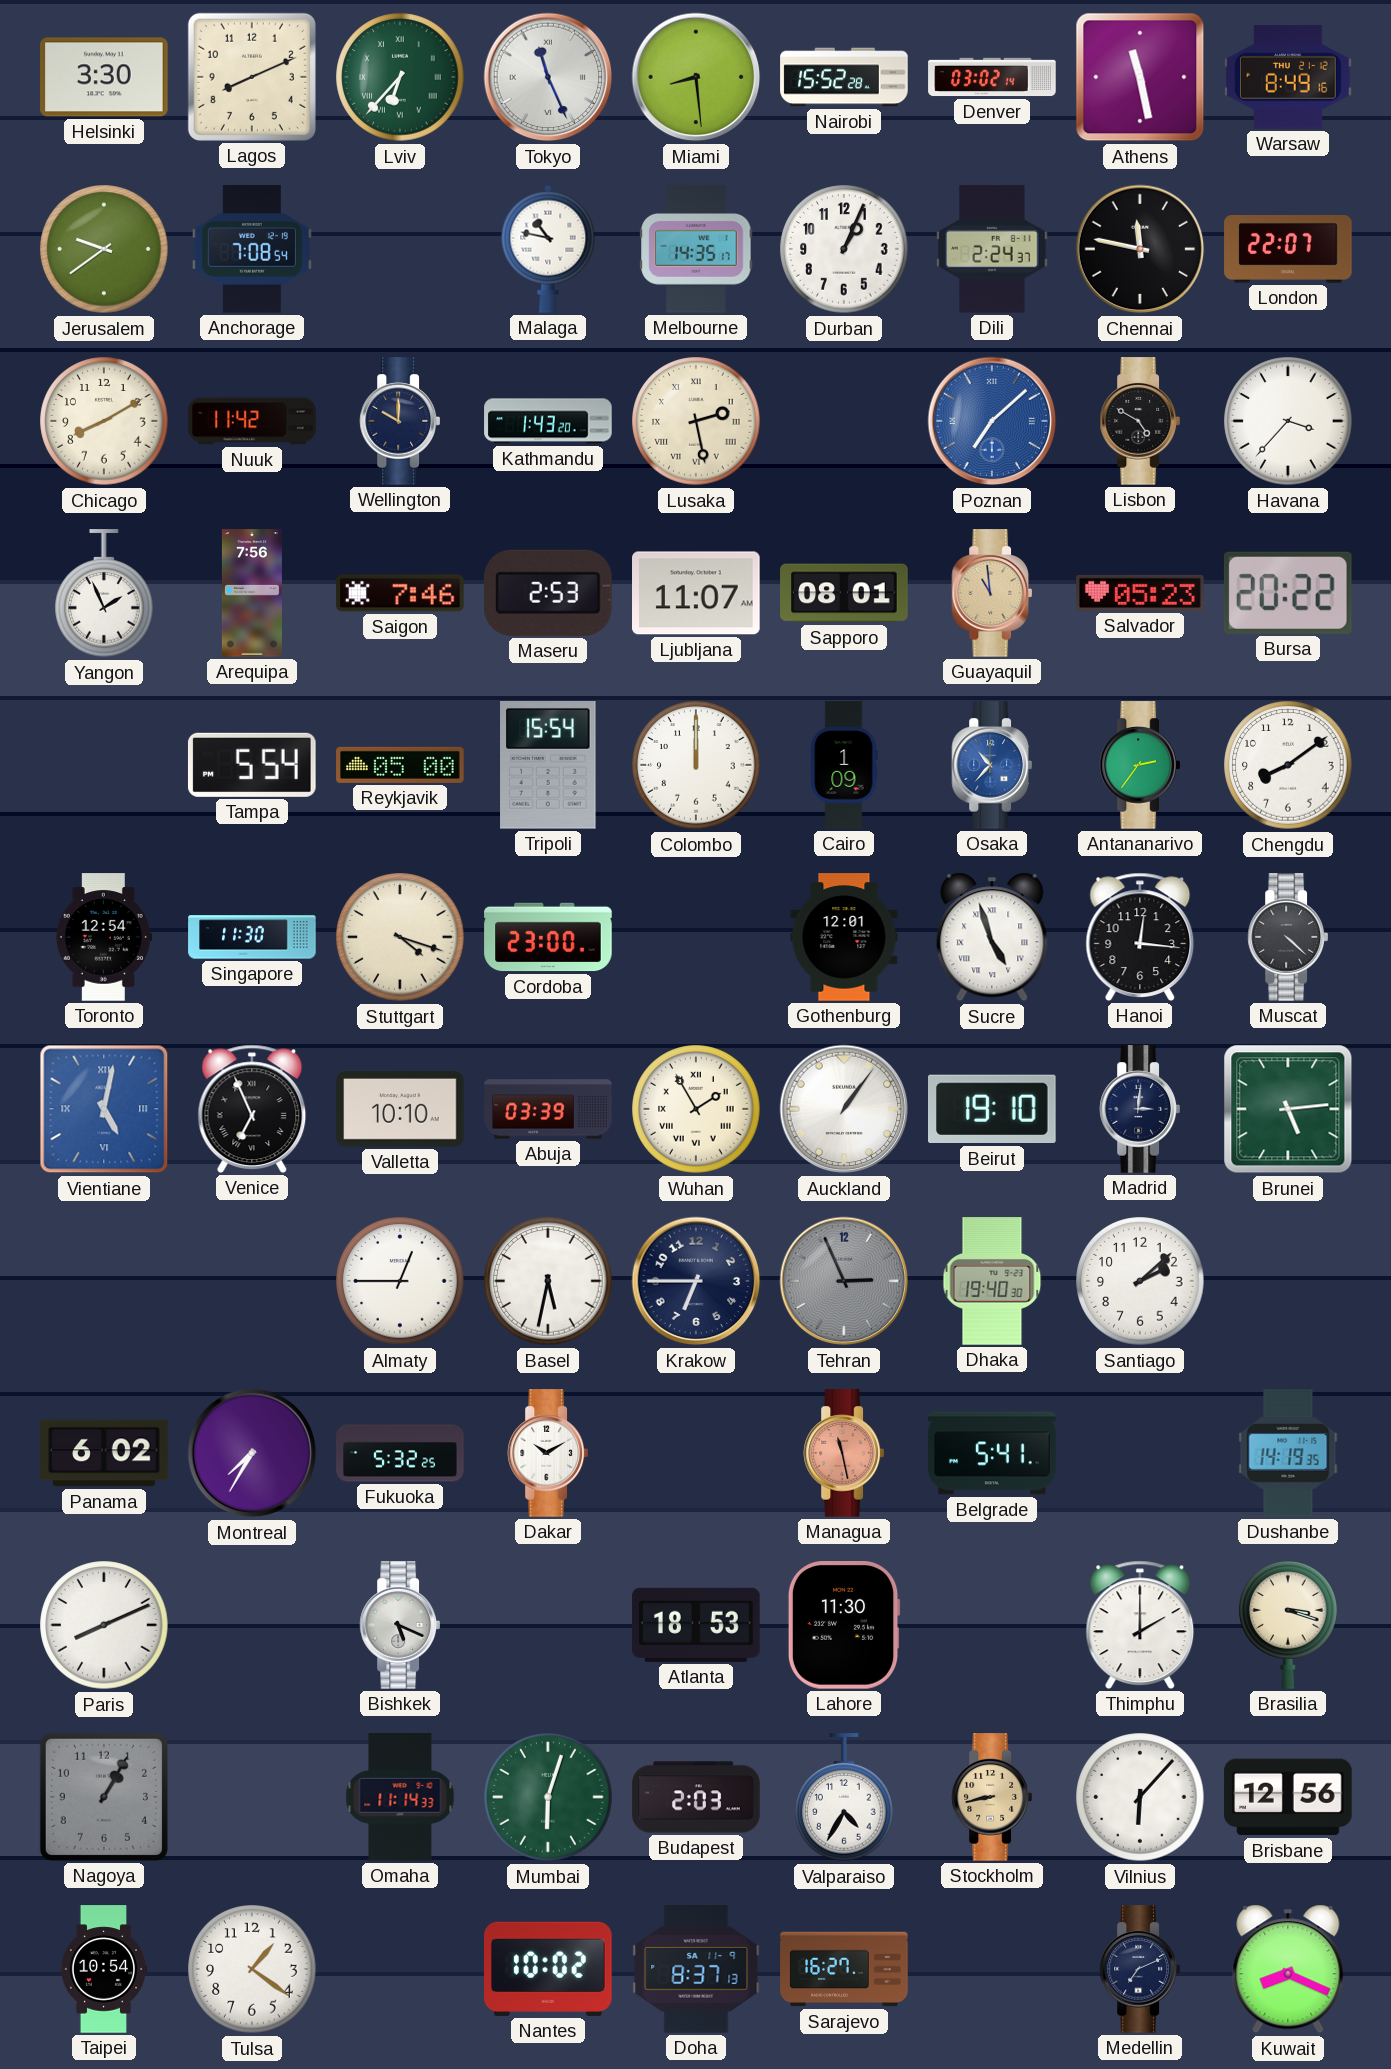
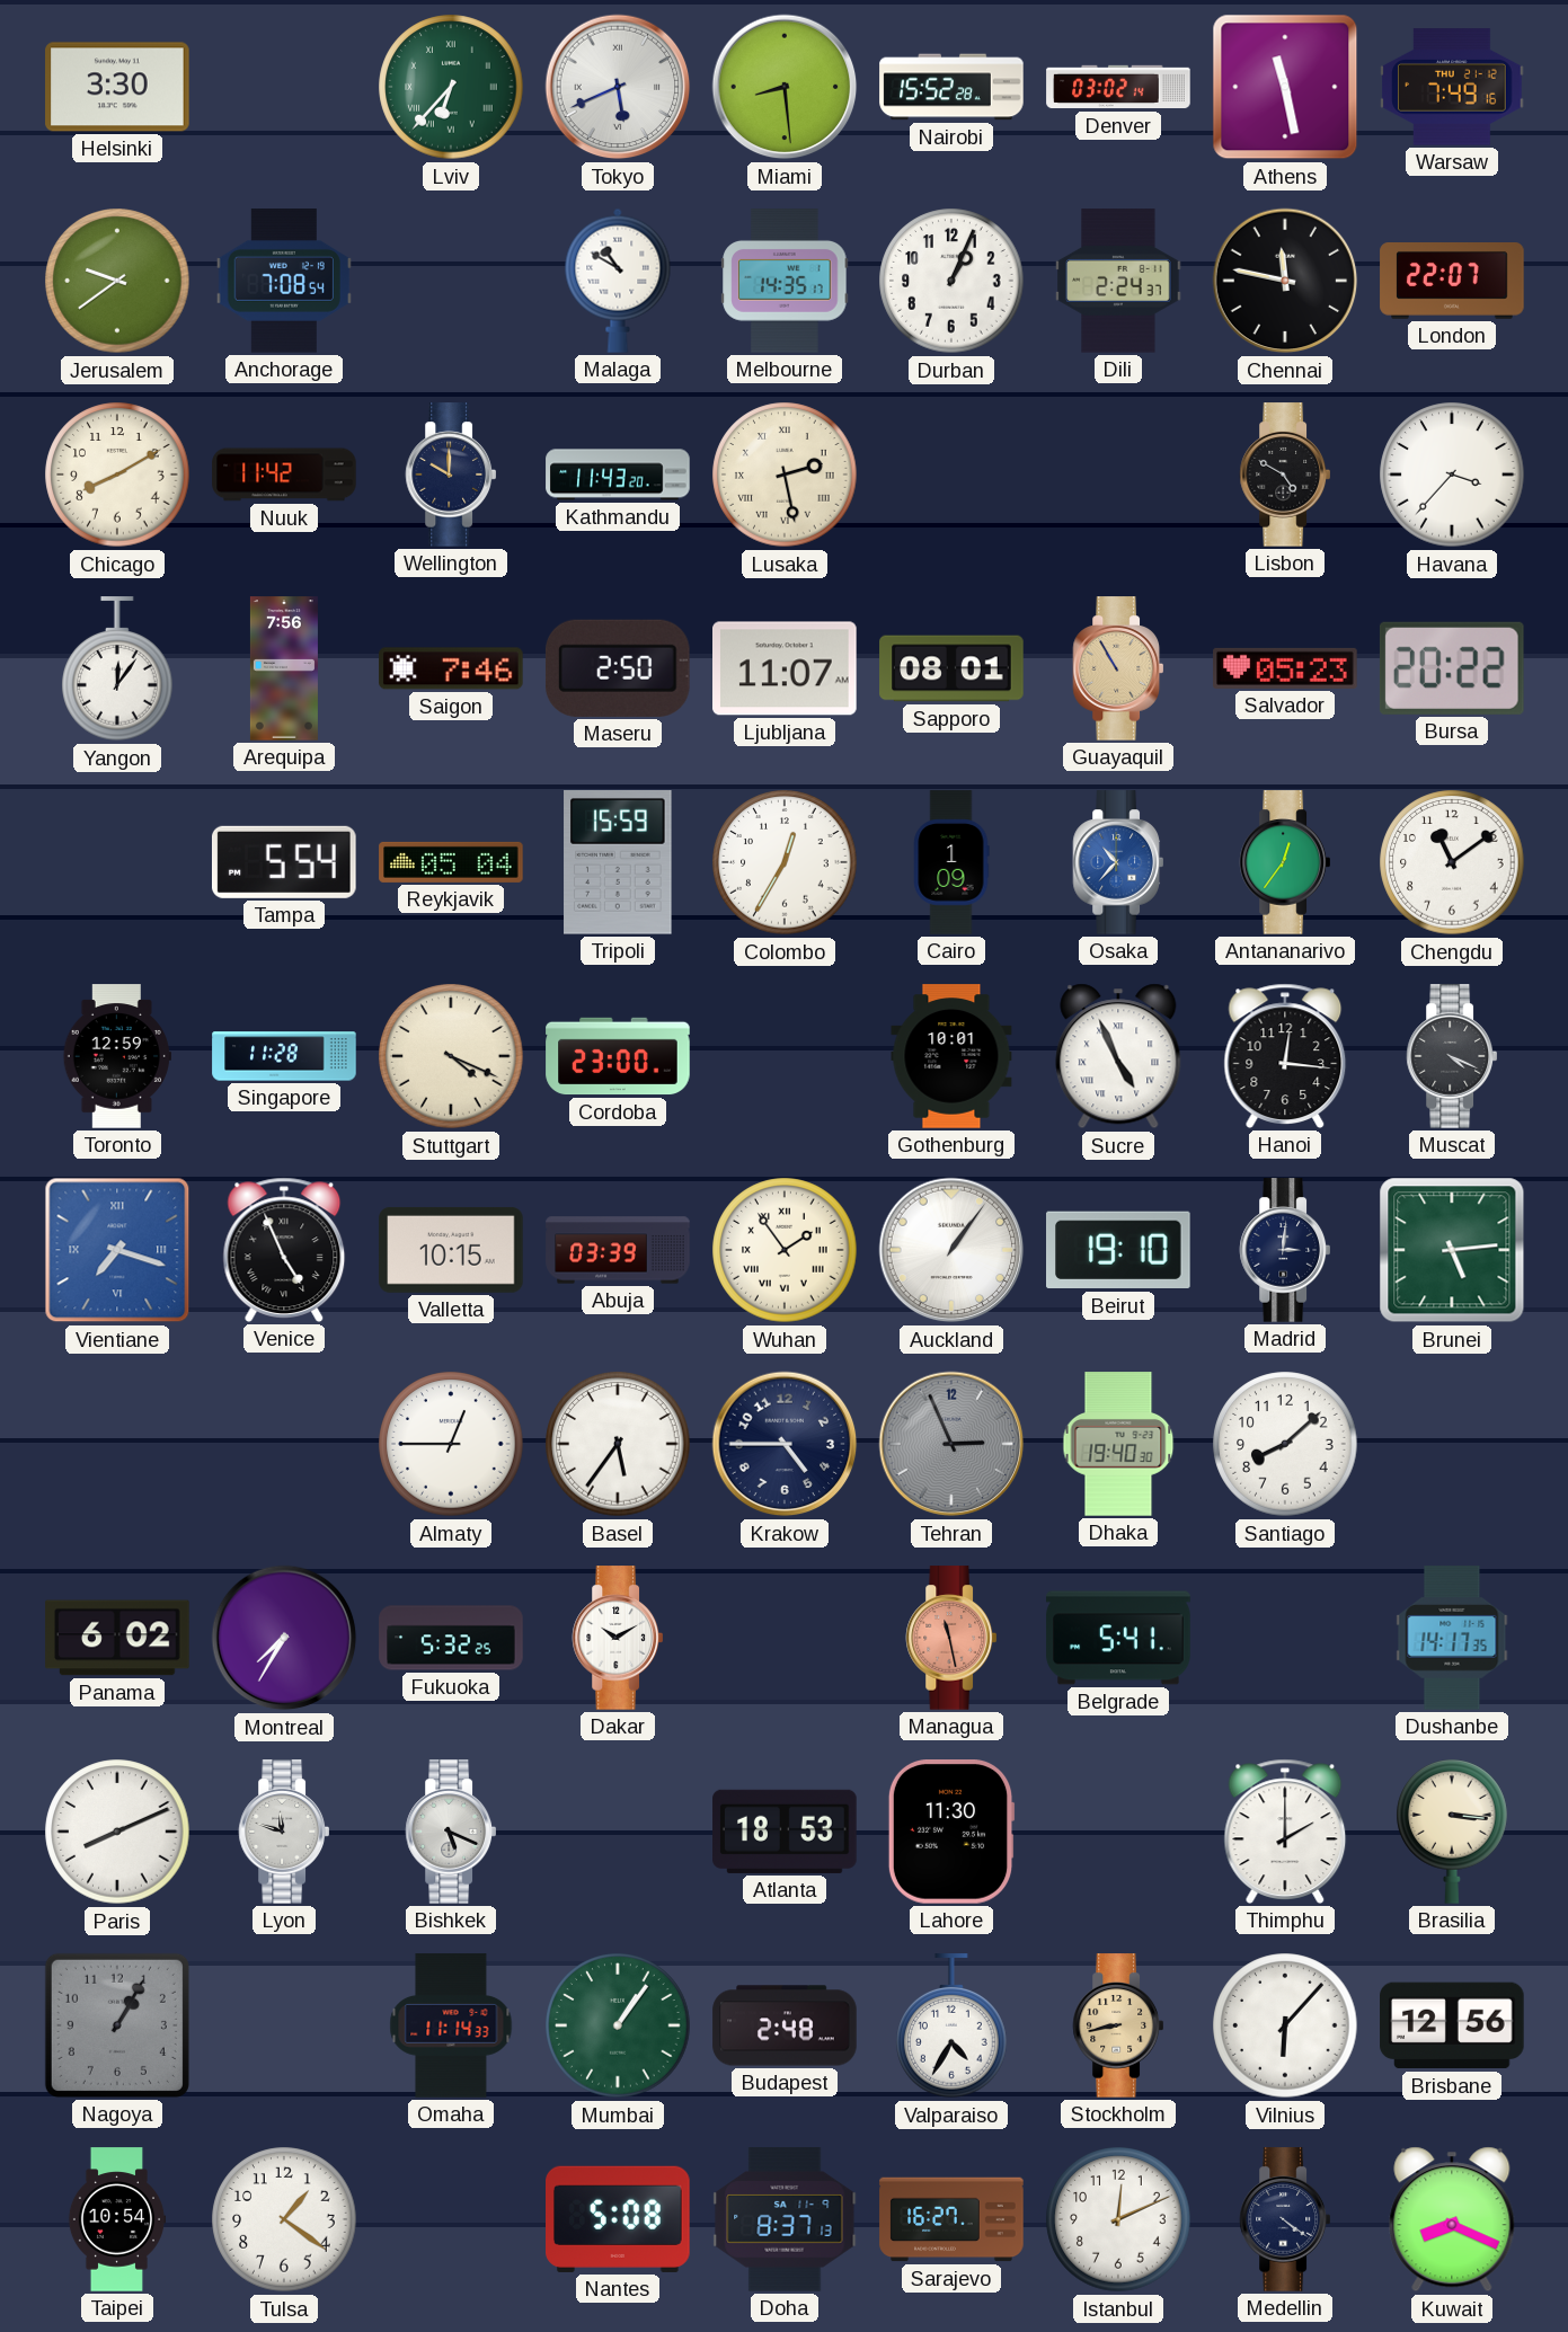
Lagos: 8:11 -> none
Tokyo: 11:26 -> 5:41
Warsaw: 8:49 -> 7:49
Malaga: 10:47 -> 10:50
Kathmandu: 1:43 -> 11:43
Poznan: 7:08 -> none
Yangon: 1:56 -> 12:06
Maseru: 2:53 -> 2:50
Guayaquil: 10:59 -> 10:55
Reykjavik: 05:00 -> 05:04
Tripoli: 15:54 -> 15:59
Colombo: 12:00 -> 12:35
Antananarivo: 2:36 -> 12:36
Chengdu: 8:09 -> 11:09
Toronto: 12:54 -> 12:59
Singapore: 11:30 -> 11:28
Stuttgart: 4:18 -> 4:19
Gothenburg: 12:01 -> 10:01
Sucre: 4:57 -> 4:56
Muscat: 4:22 -> 4:19
Vientiane: 5:02 -> 7:18
Venice: 6:56 -> 4:56
Valletta: 10:10 -> 10:15
Wuhan: 1:55 -> 1:54
Basel: 5:32 -> 5:36
Krakow: 6:45 -> 4:45
Santiago: 2:08 -> 8:08
Dushanbe: 14:19 -> 14:17
Lyon: none -> 11:48
Brasilia: 3:18 -> 3:16
Mumbai: 6:03 -> 1:06
Budapest: 2:03 -> 2:48
Nantes: 10:02 -> 5:08
Istanbul: none -> 12:11
Medellin: 7:11 -> 4:21
